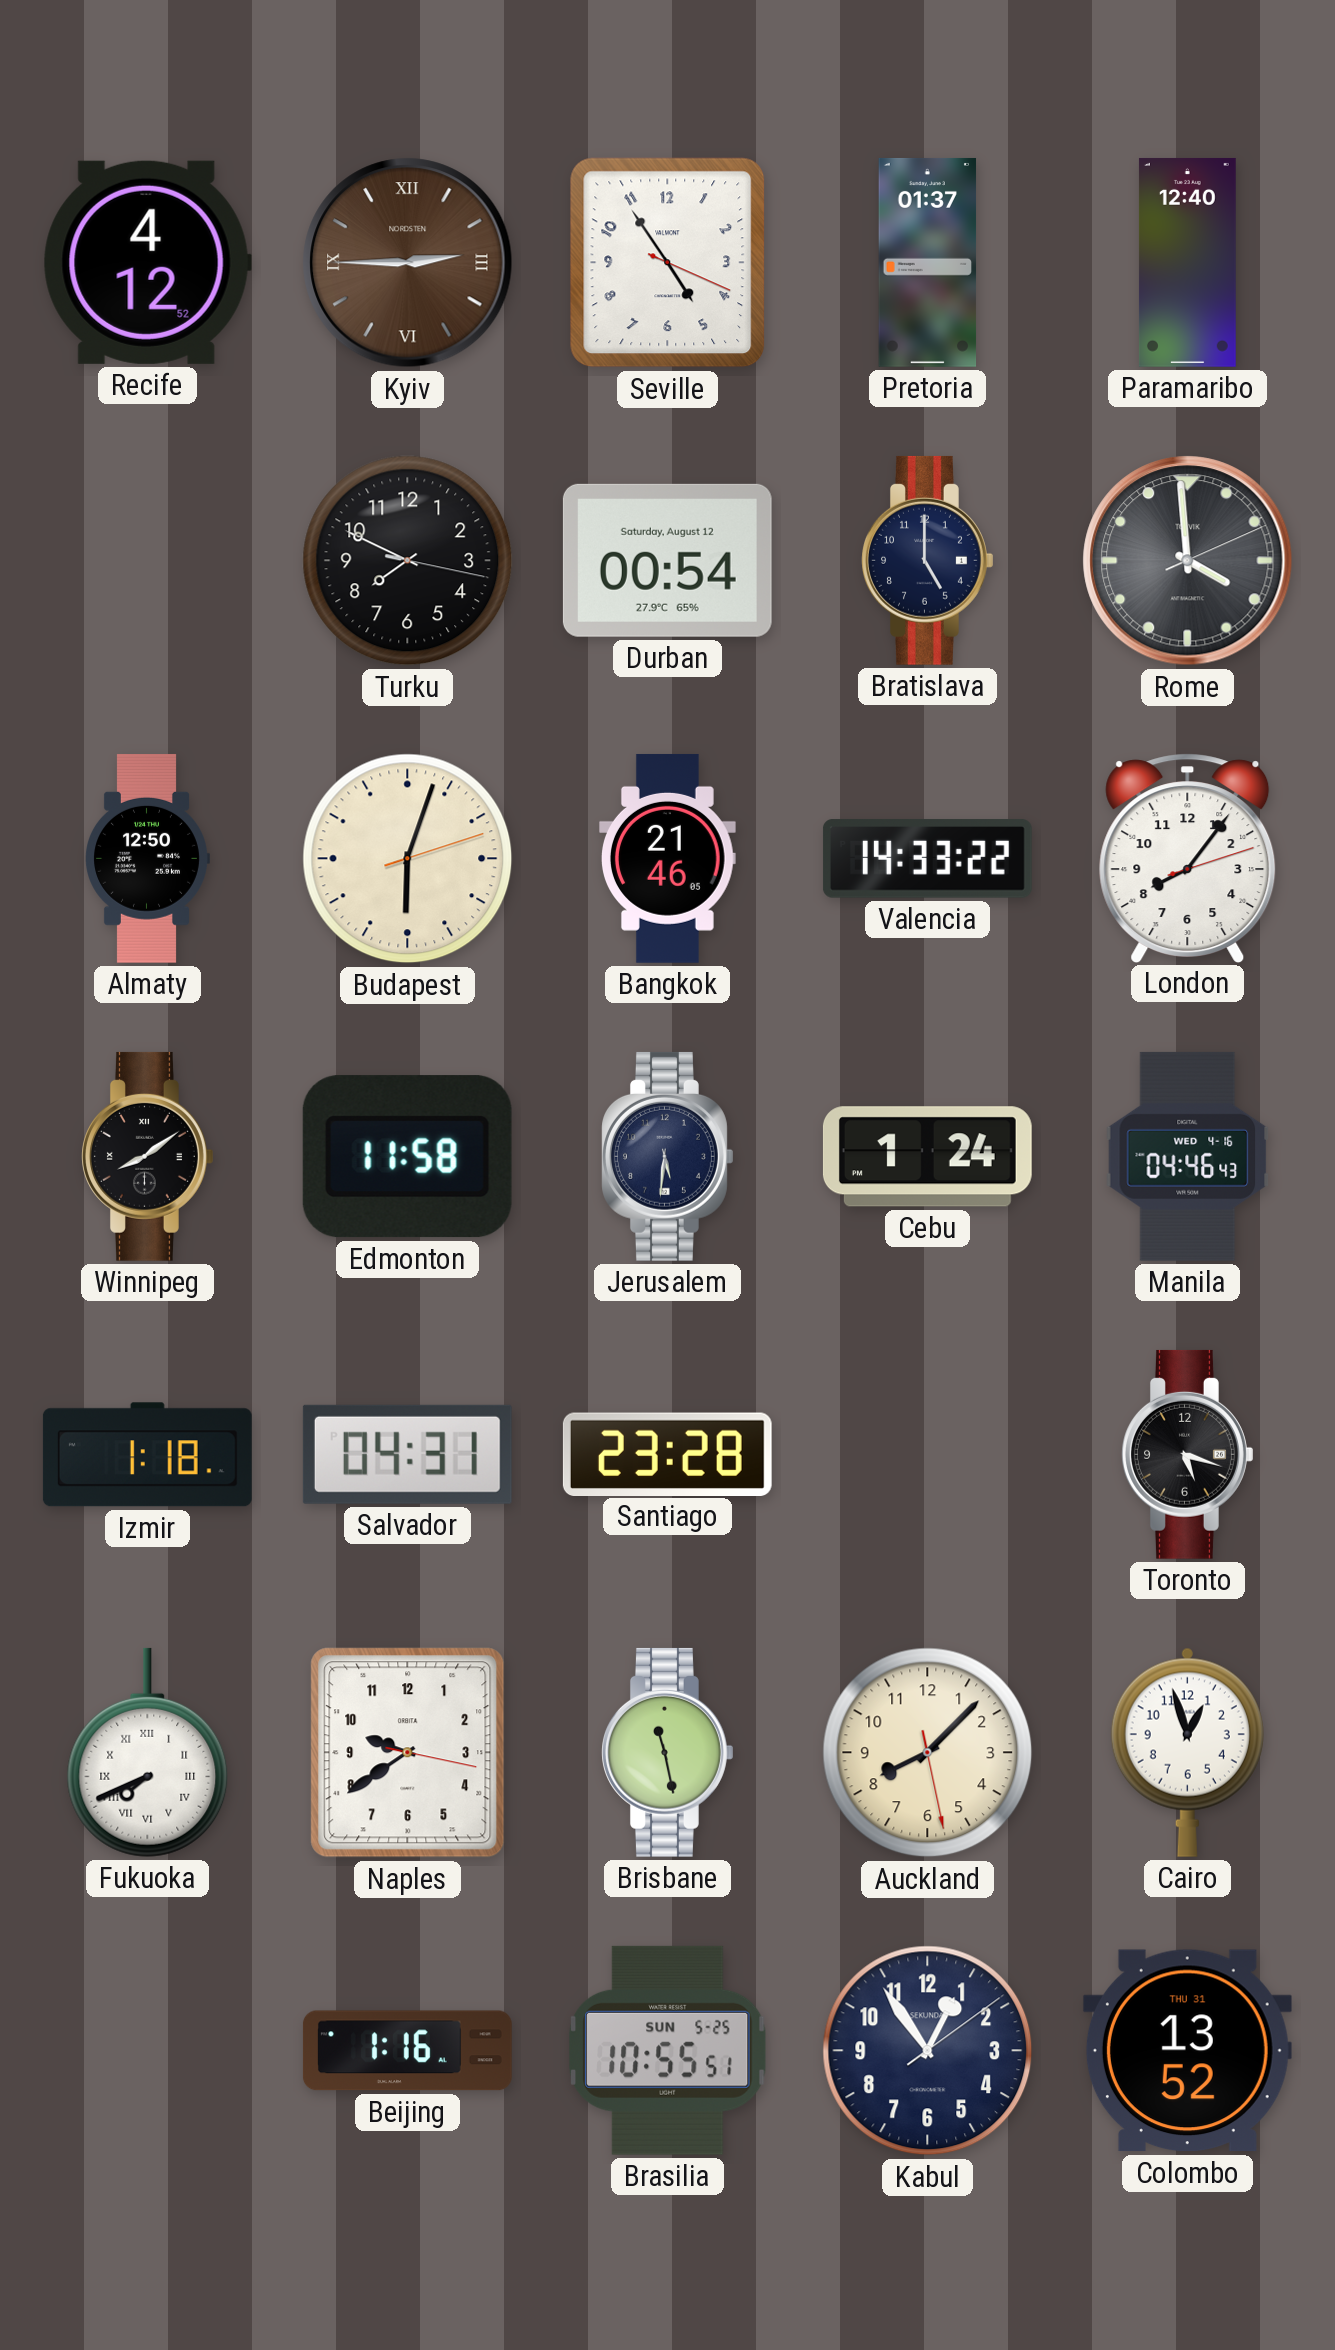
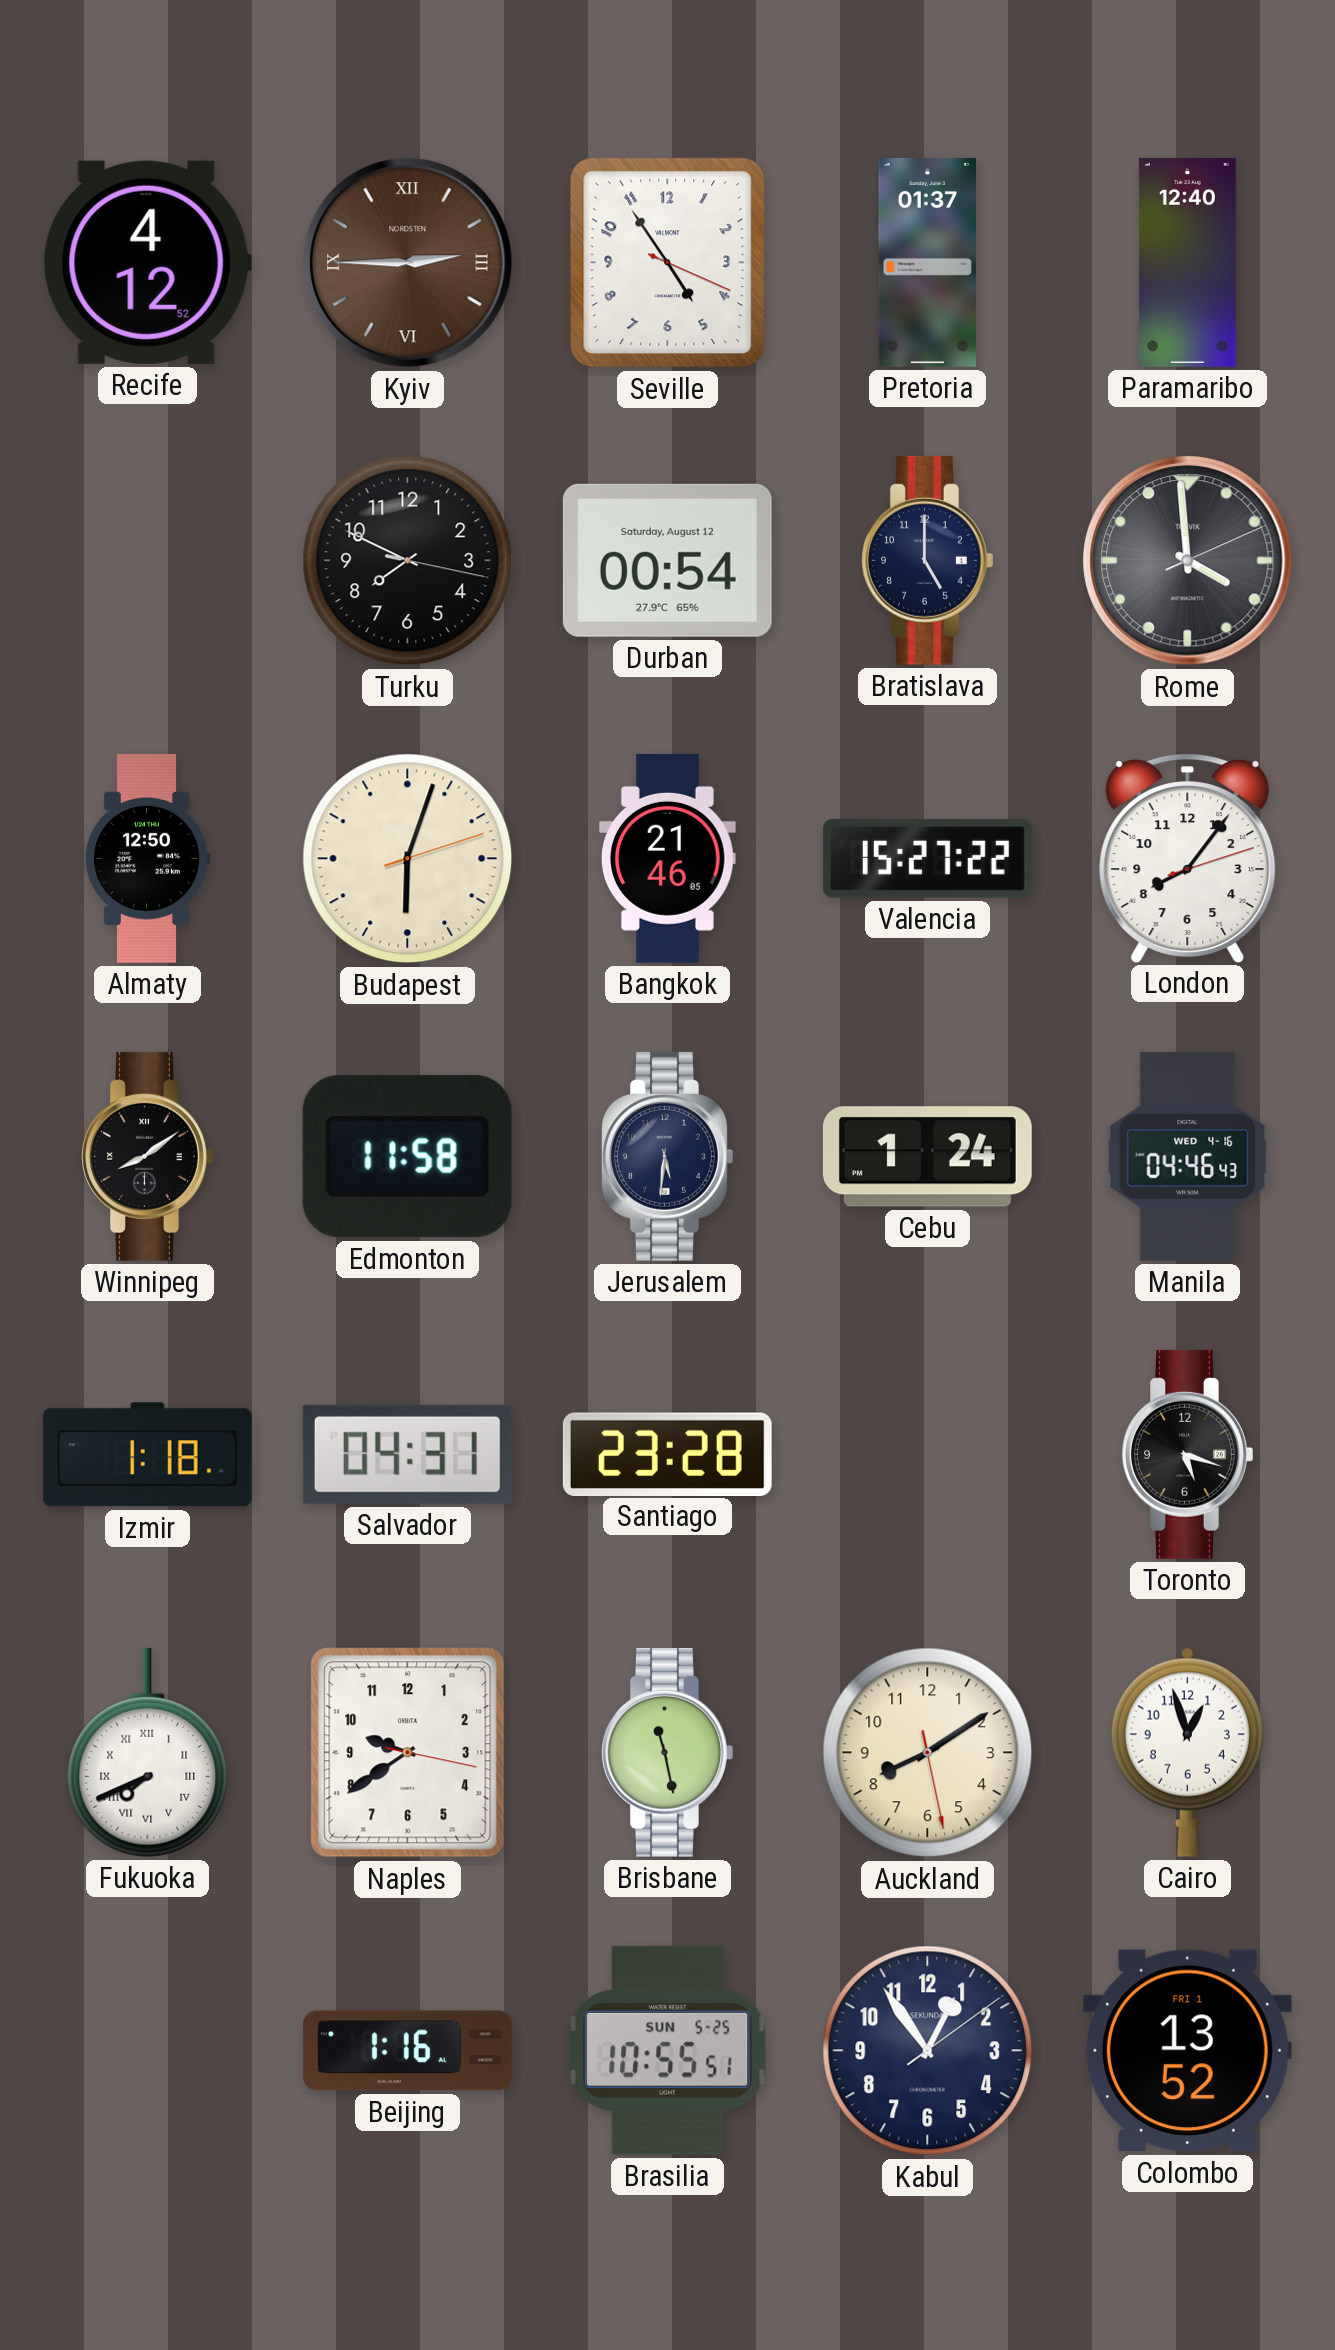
Valencia: 14:33 -> 15:27
Auckland: 8:07 -> 8:09
Colombo date: THU 31 -> FRI 1
